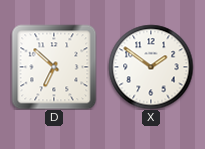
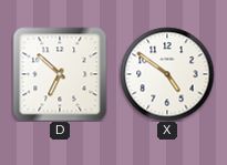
X: 1:51 -> 4:51
